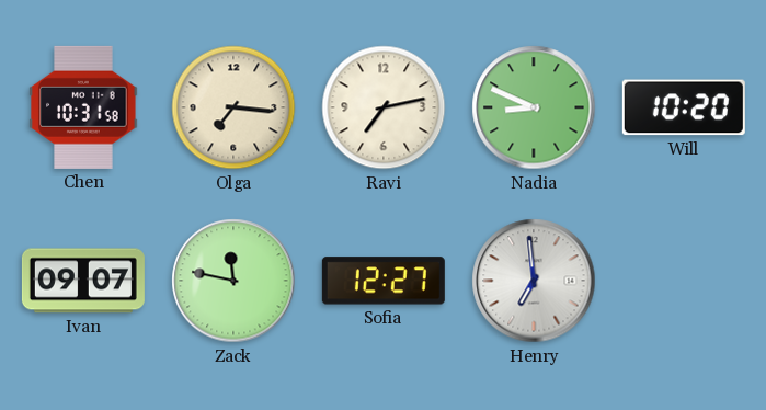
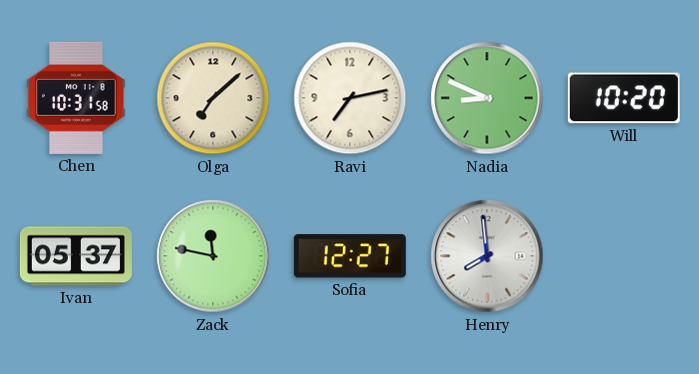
Olga: 7:16 -> 7:08
Ivan: 09:07 -> 05:37
Henry: 6:59 -> 7:59
